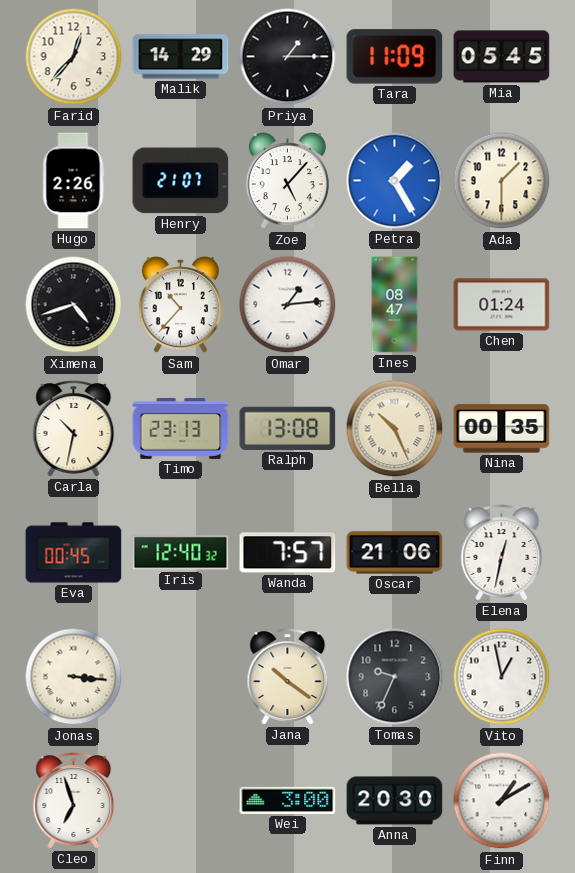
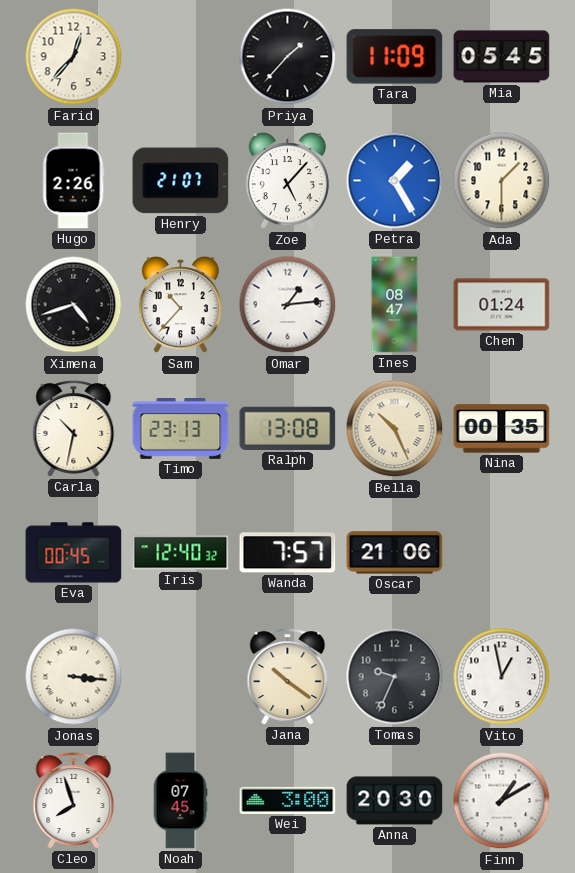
Malik: 14:29 -> none
Priya: 1:15 -> 1:37
Elena: 12:32 -> none
Cleo: 6:57 -> 7:57
Noah: none -> 07:45
